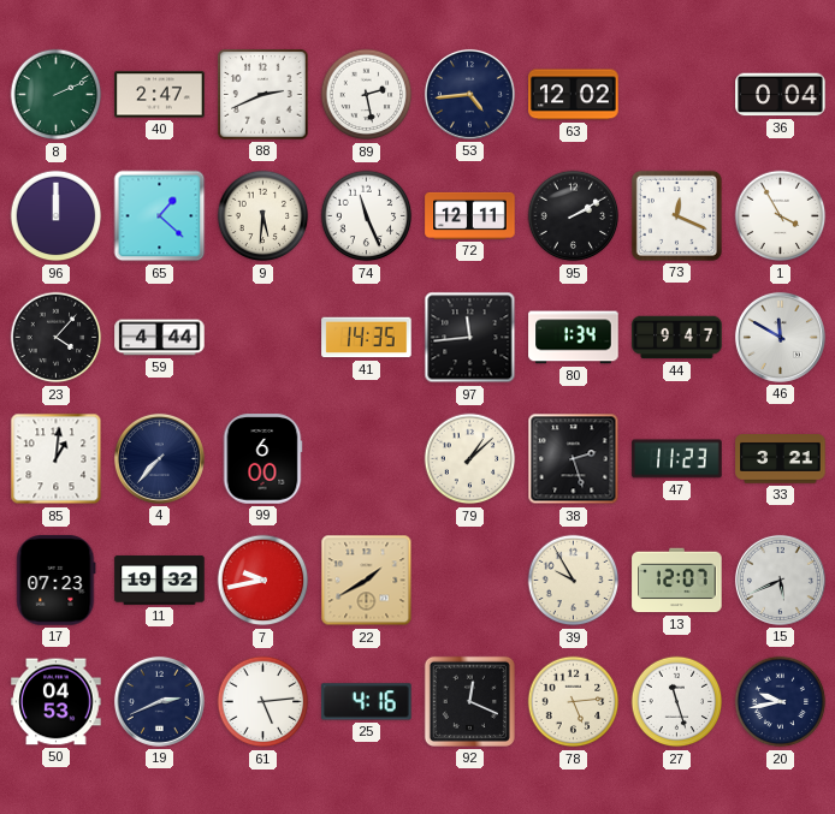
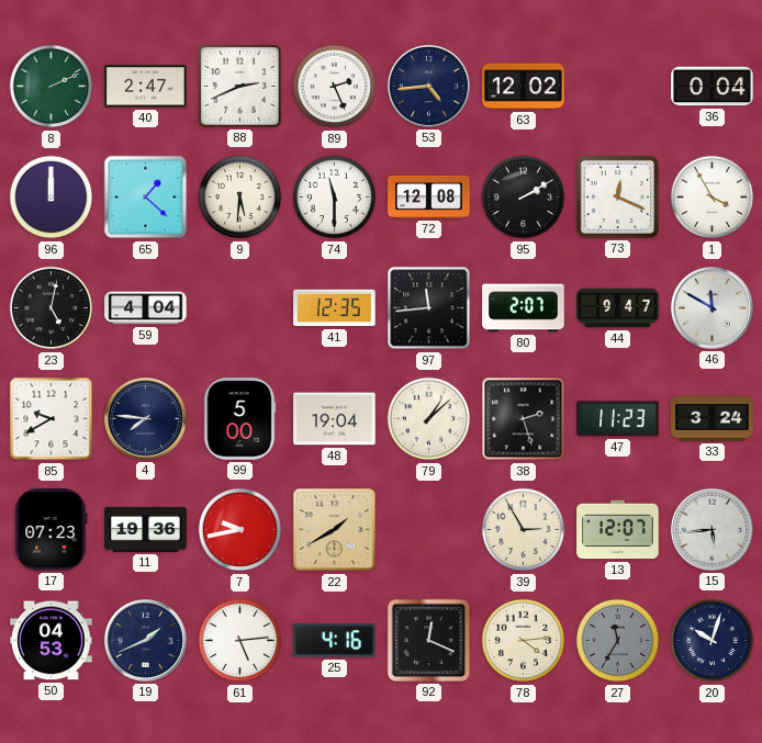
89: 2:28 -> 2:26
74: 11:26 -> 11:30
72: 12:11 -> 12:08
23: 4:07 -> 5:02
59: 4:44 -> 4:04
41: 14:35 -> 12:35
80: 1:34 -> 2:07
85: 1:01 -> 9:40
4: 7:37 -> 7:46
99: 6:00 -> 5:00
48: none -> 19:04
33: 3:21 -> 3:24
11: 19:32 -> 19:36
39: 9:55 -> 2:55
15: 5:41 -> 5:44
19: 2:41 -> 1:41
78: 5:14 -> 4:14
27: 11:27 -> 11:35
27 dial: white -> grey
20: 9:43 -> 10:03
